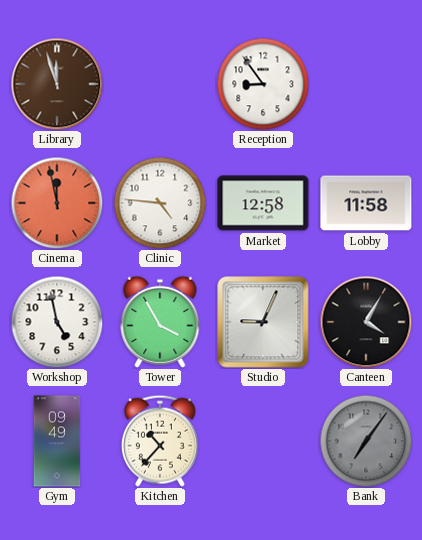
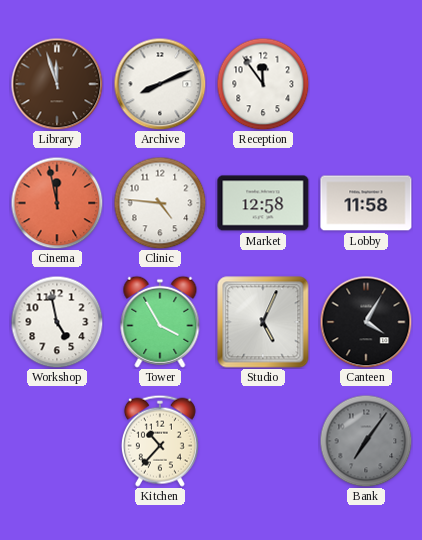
Archive: none -> 8:11
Reception: 8:54 -> 11:54
Studio: 9:04 -> 5:04
Gym: 09:49 -> none
